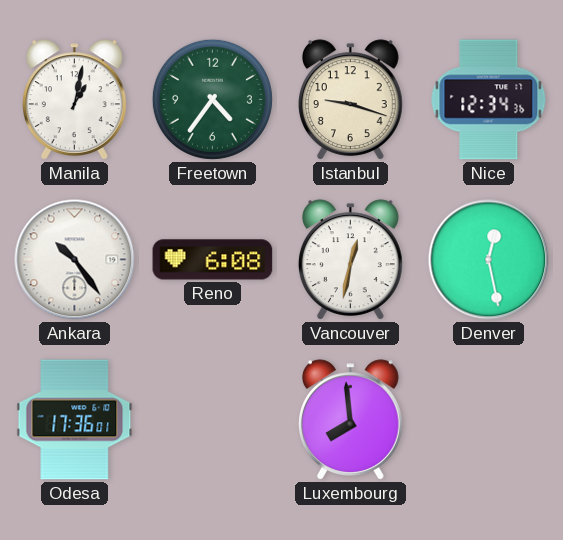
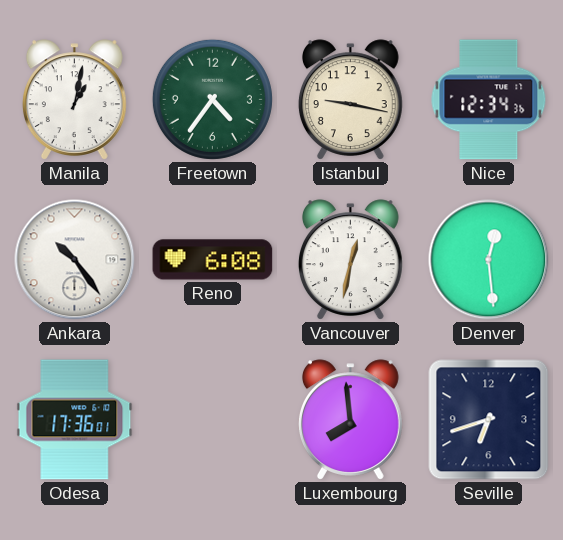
Istanbul: 9:18 -> 9:17
Denver: 12:28 -> 12:29
Seville: none -> 6:42
